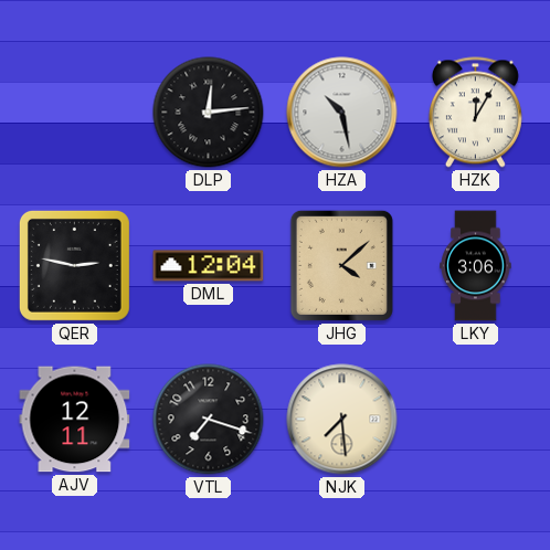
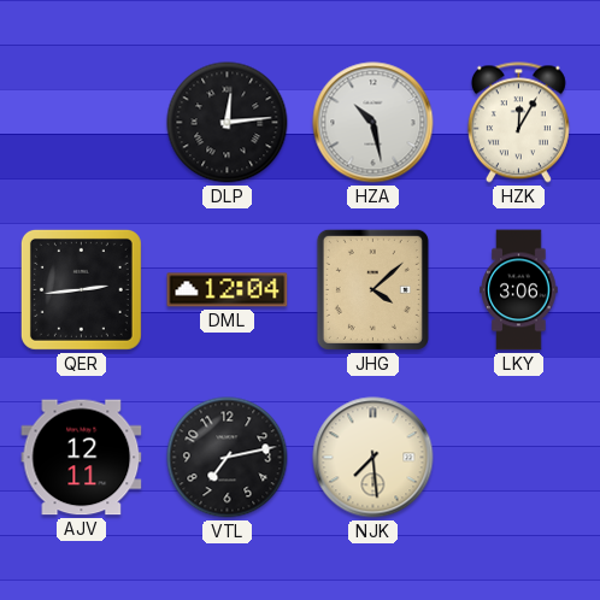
QER: 2:47 -> 2:44
VTL: 7:18 -> 7:13
